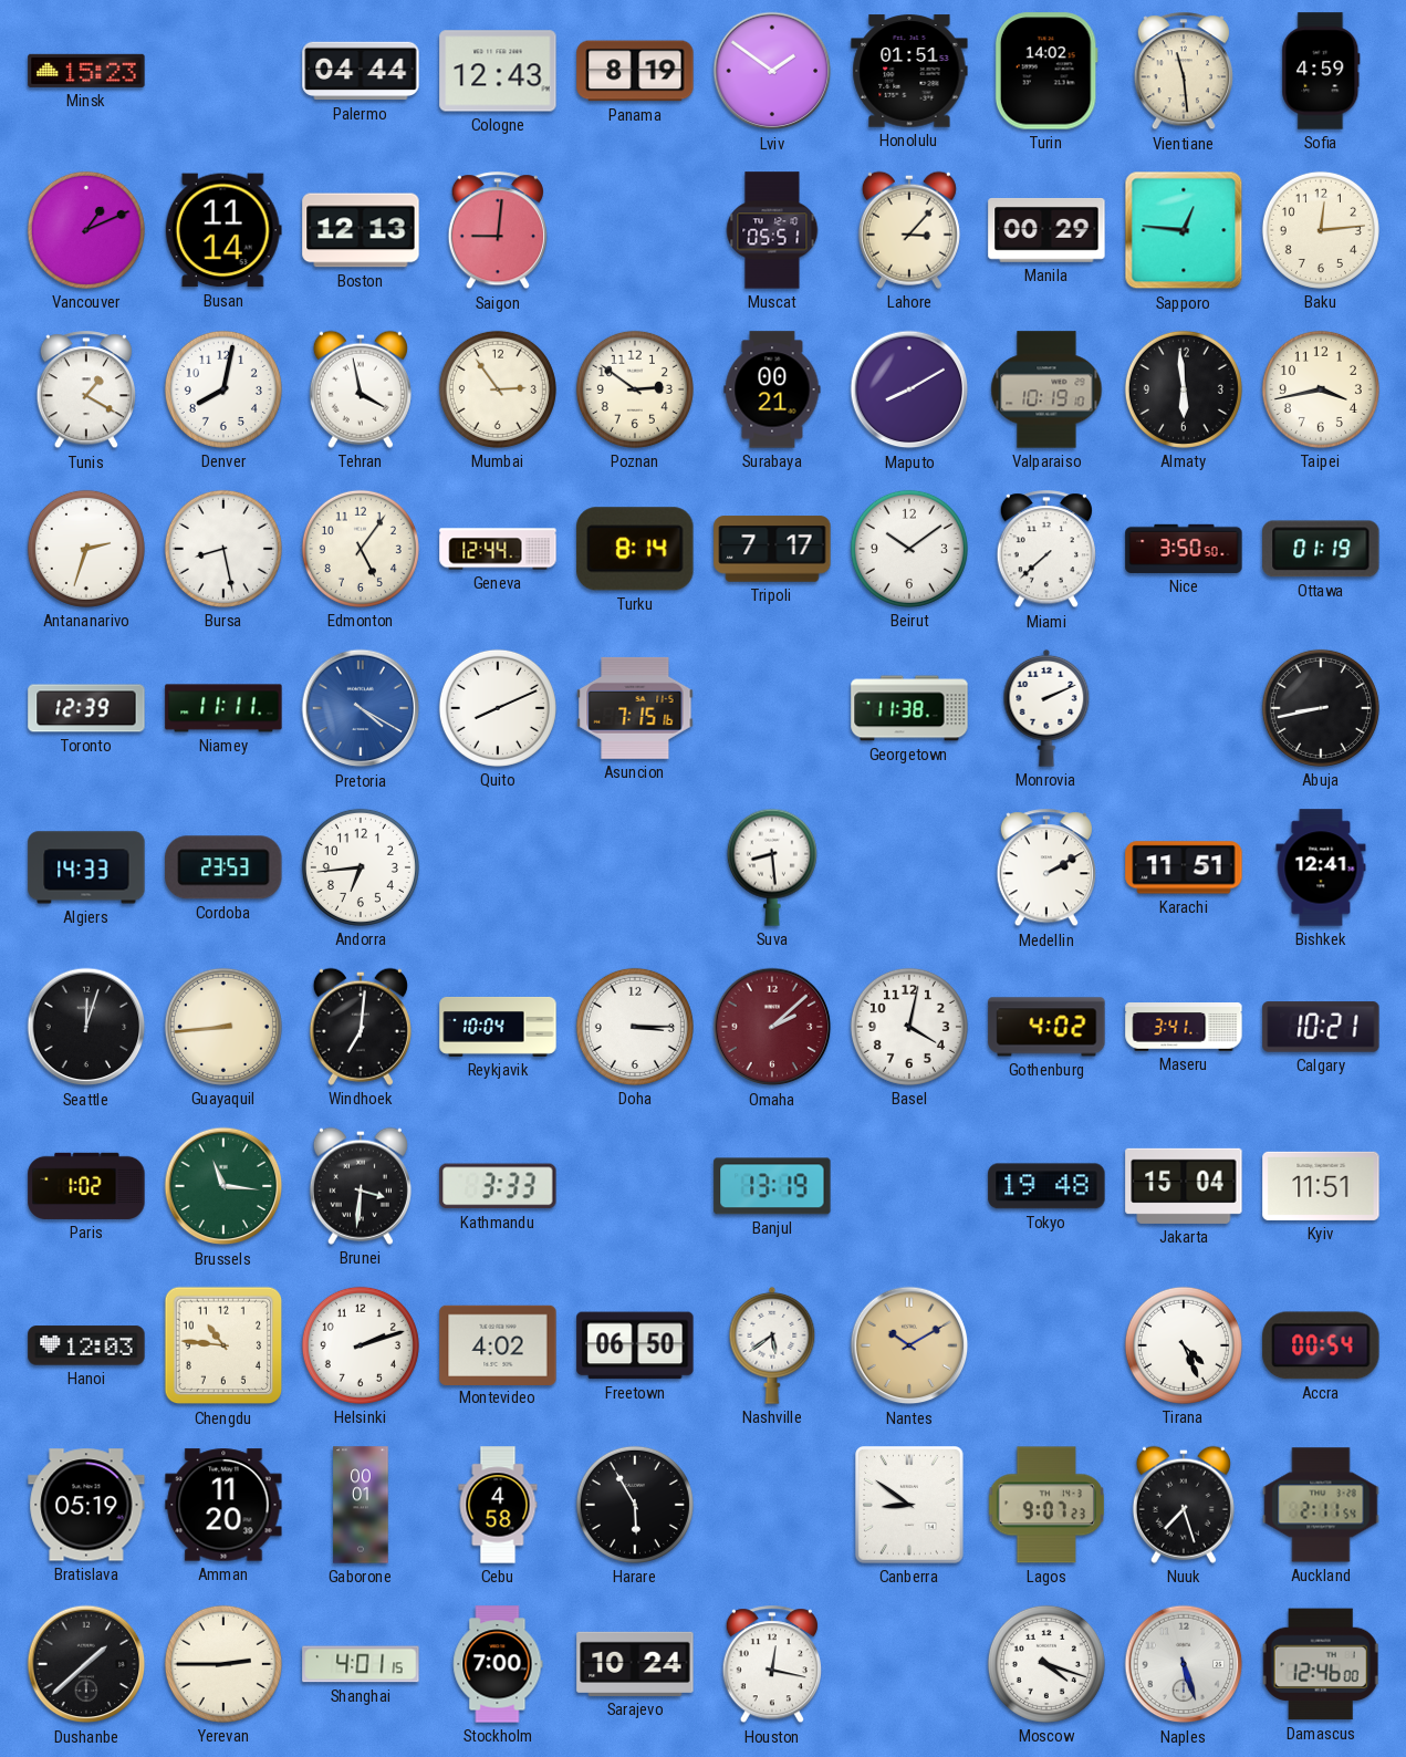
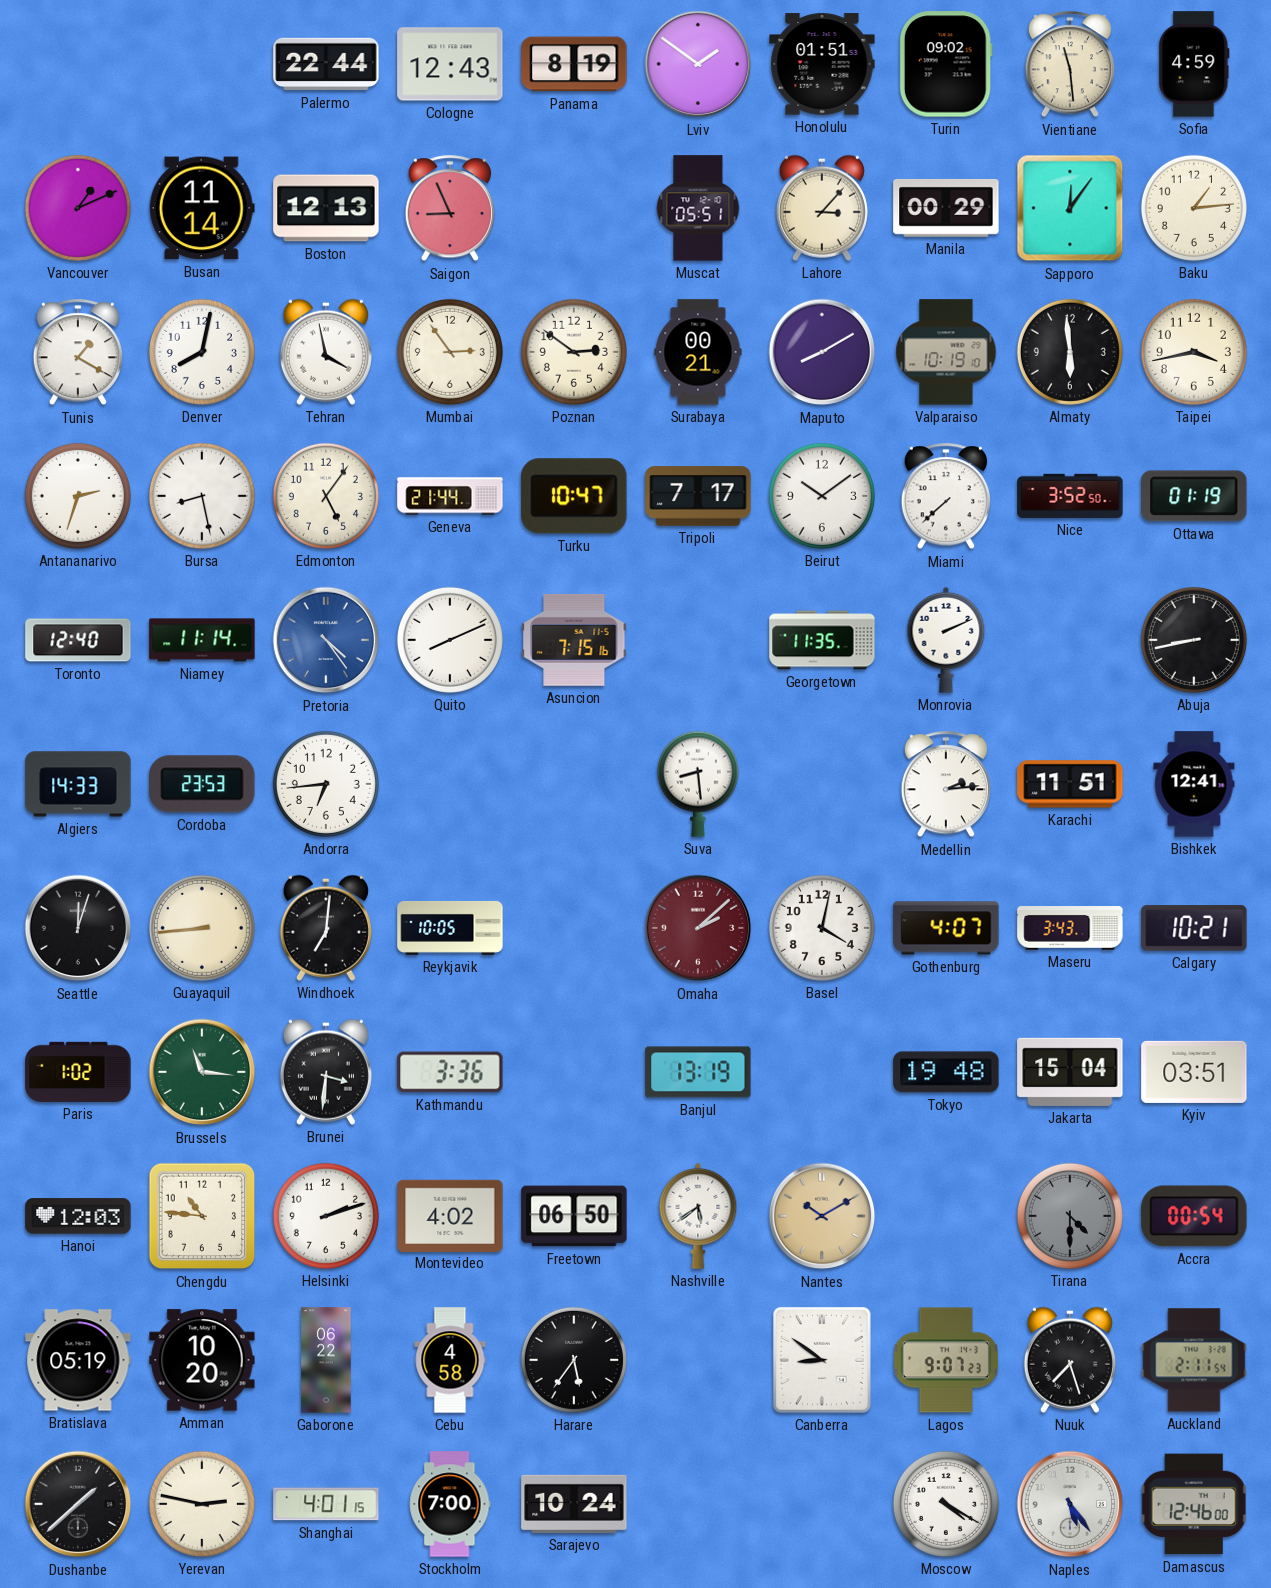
Minsk: 15:23 -> none
Palermo: 04:44 -> 22:44
Turin: 14:02 -> 09:02
Saigon: 9:01 -> 8:56
Sapporo: 12:46 -> 12:06
Baku: 12:14 -> 1:14
Geneva: 12:44 -> 21:44
Turku: 8:14 -> 10:47
Nice: 3:50 -> 3:52
Toronto: 12:39 -> 12:40
Niamey: 11:11 -> 11:14
Pretoria: 4:20 -> 4:24
Georgetown: 11:38 -> 11:35
Medellin: 2:10 -> 2:14
Reykjavik: 10:04 -> 10:05
Doha: 3:15 -> none
Gothenburg: 4:02 -> 4:07
Maseru: 3:41 -> 3:43
Kathmandu: 3:33 -> 3:36
Kyiv: 11:51 -> 03:51
Tirana: 4:26 -> 4:30
Tirana dial: white -> grey
Amman: 11:20 -> 10:20
Gaborone: 00:01 -> 06:22
Harare: 5:55 -> 5:36
Yerevan: 2:45 -> 2:47
Houston: 12:17 -> none
Moscow: 4:18 -> 4:20
Naples: 5:27 -> 5:24
